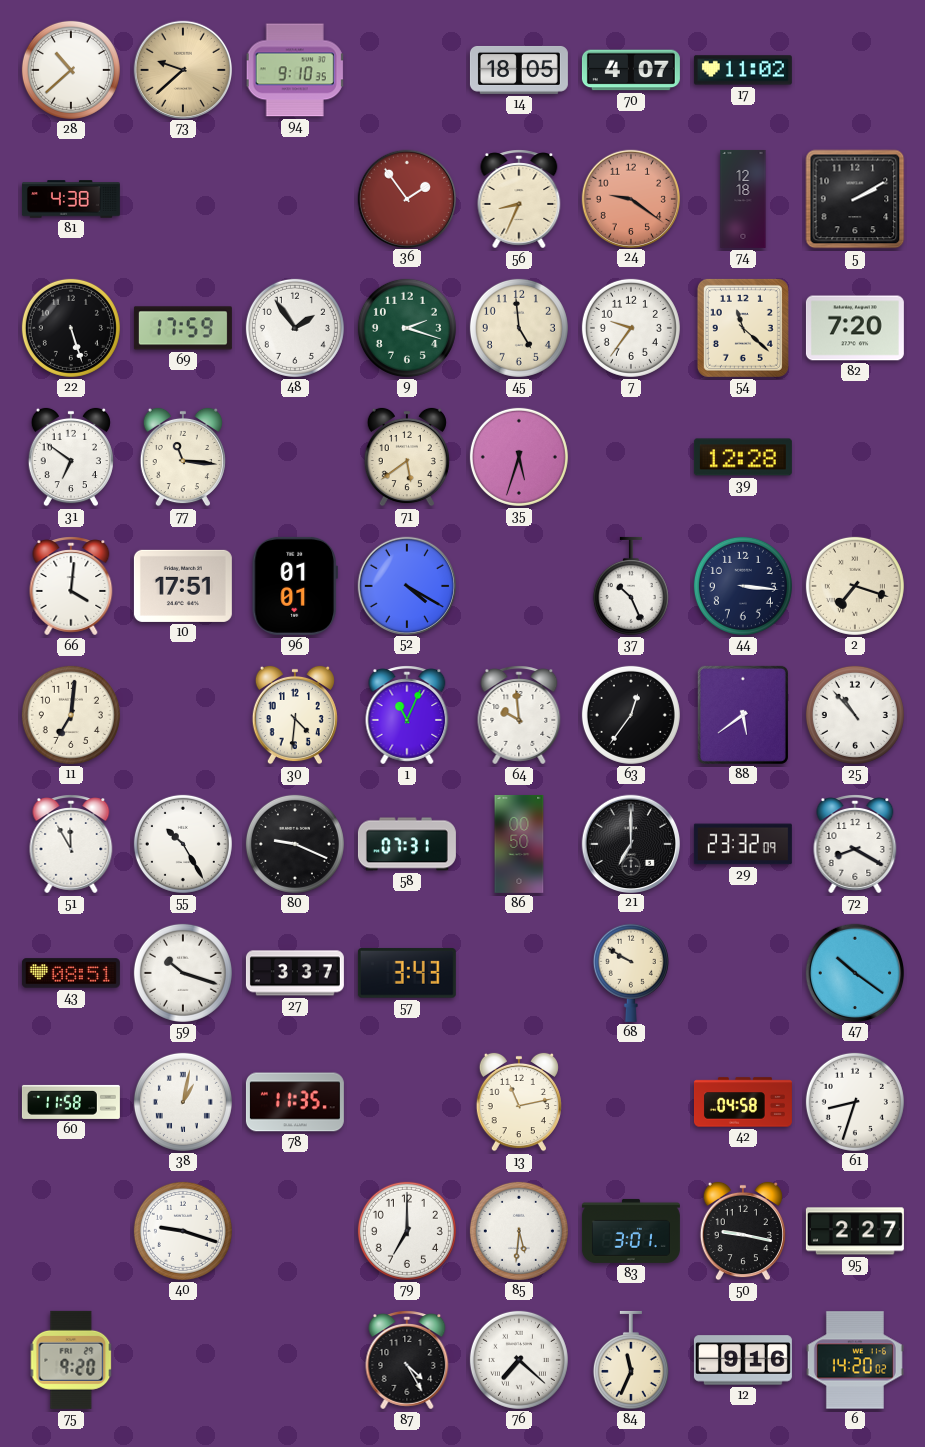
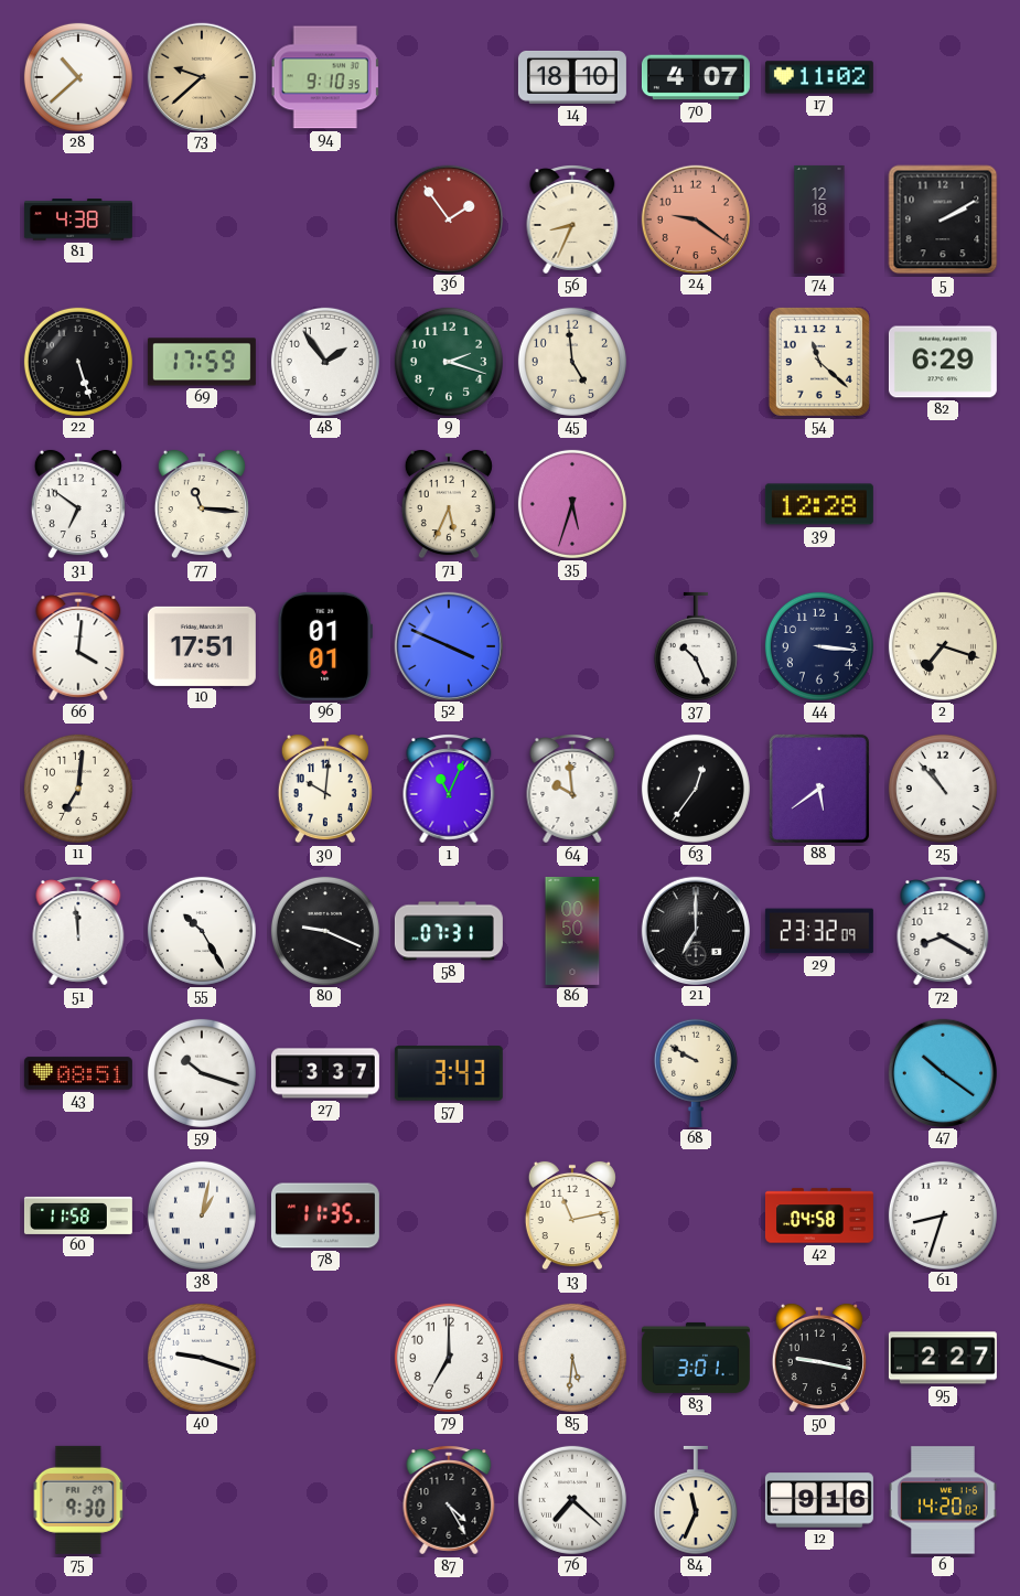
14: 18:05 -> 18:10
7: 9:36 -> none
82: 7:20 -> 6:29
71: 5:39 -> 5:34
52: 4:20 -> 3:49
30: 4:31 -> 10:01
51: 11:55 -> 11:59
75: 9:20 -> 9:30
